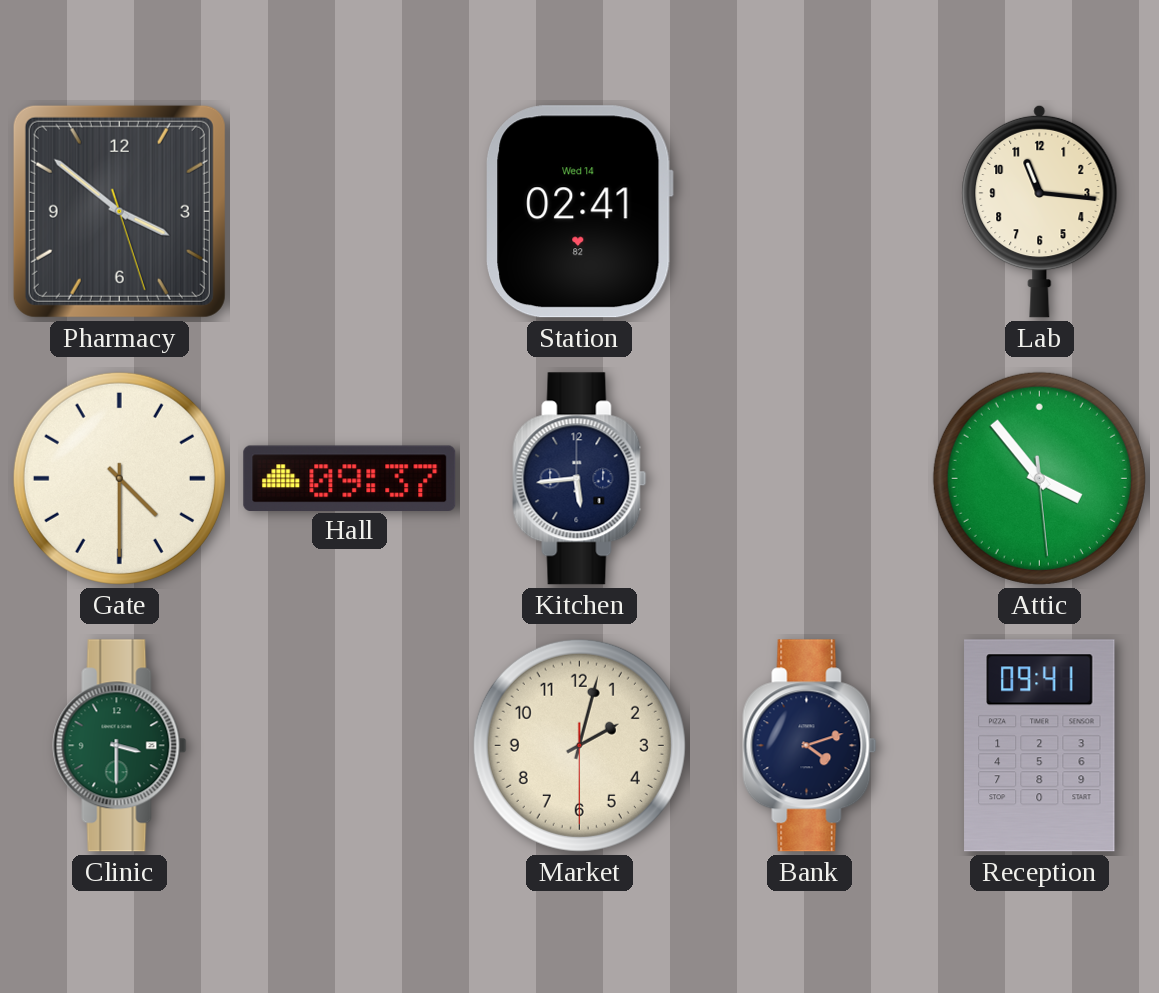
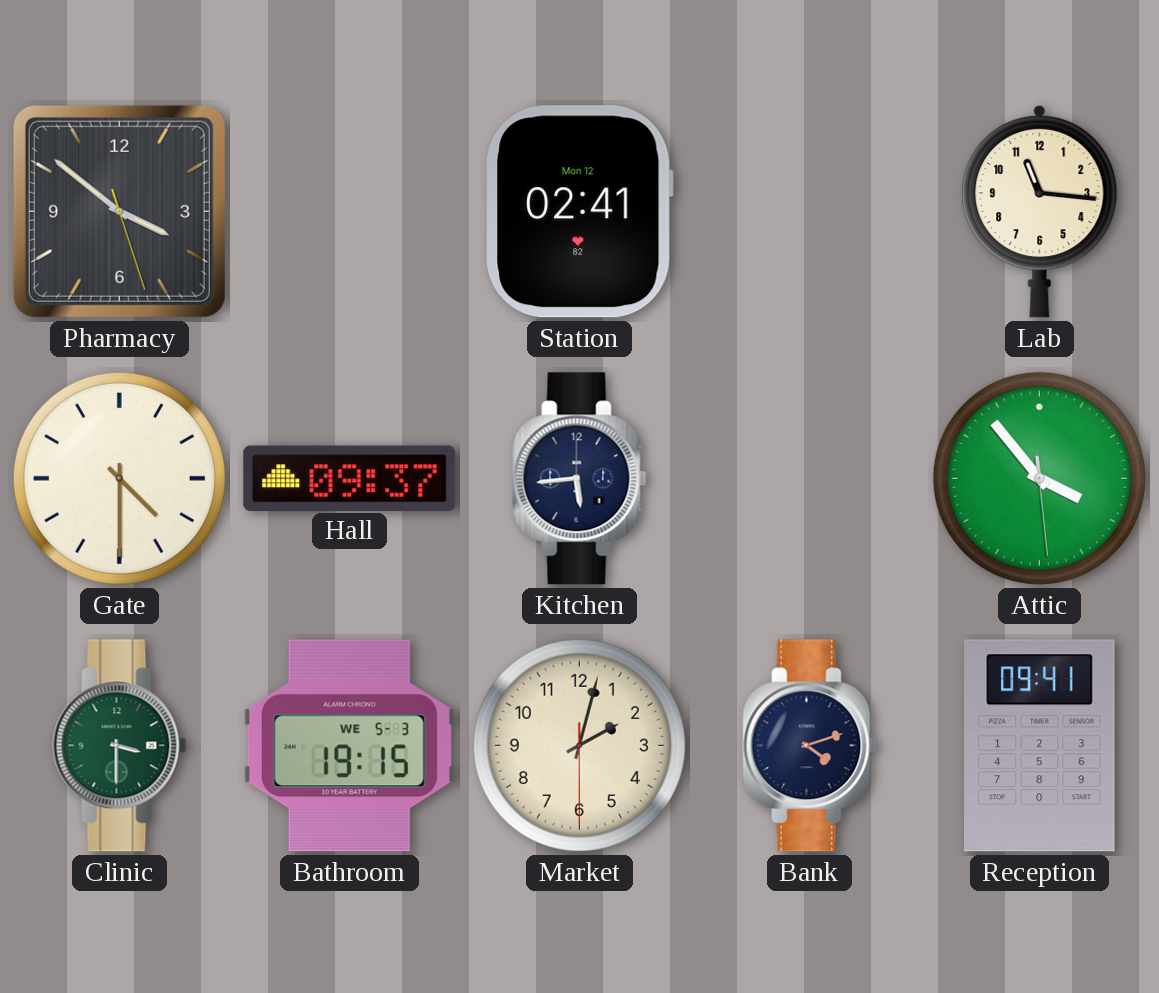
Station date: Wed 14 -> Mon 12
Bathroom: none -> 19:15
